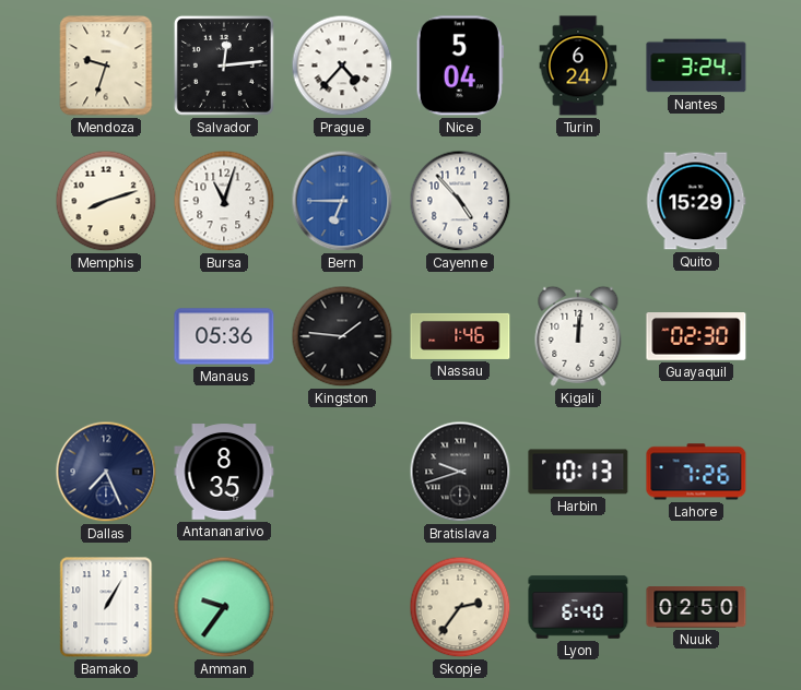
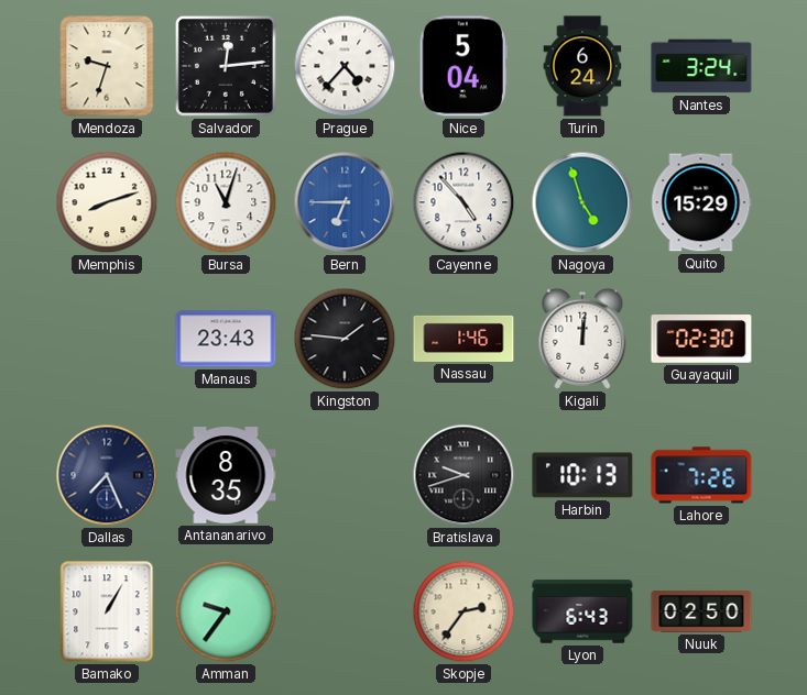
Nagoya: none -> 4:57
Manaus: 05:36 -> 23:43
Lyon: 6:40 -> 6:43
